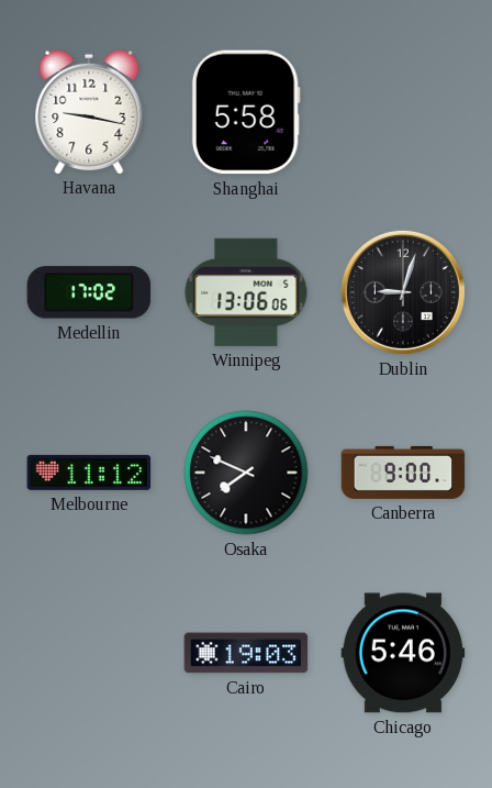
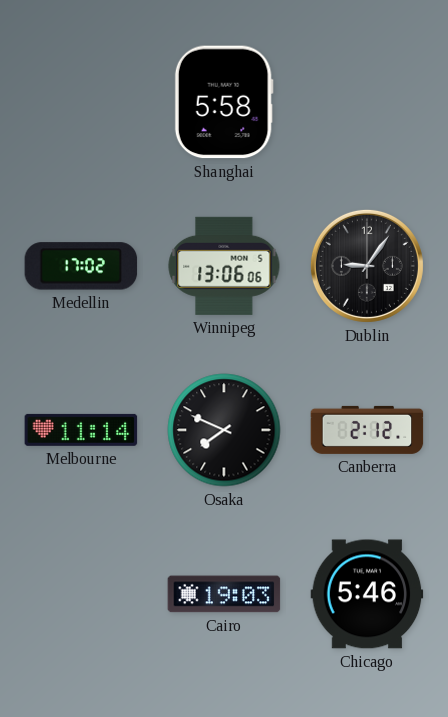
Havana: 9:17 -> none
Dublin: 9:03 -> 9:06
Melbourne: 11:12 -> 11:14
Canberra: 9:00 -> 2:12
